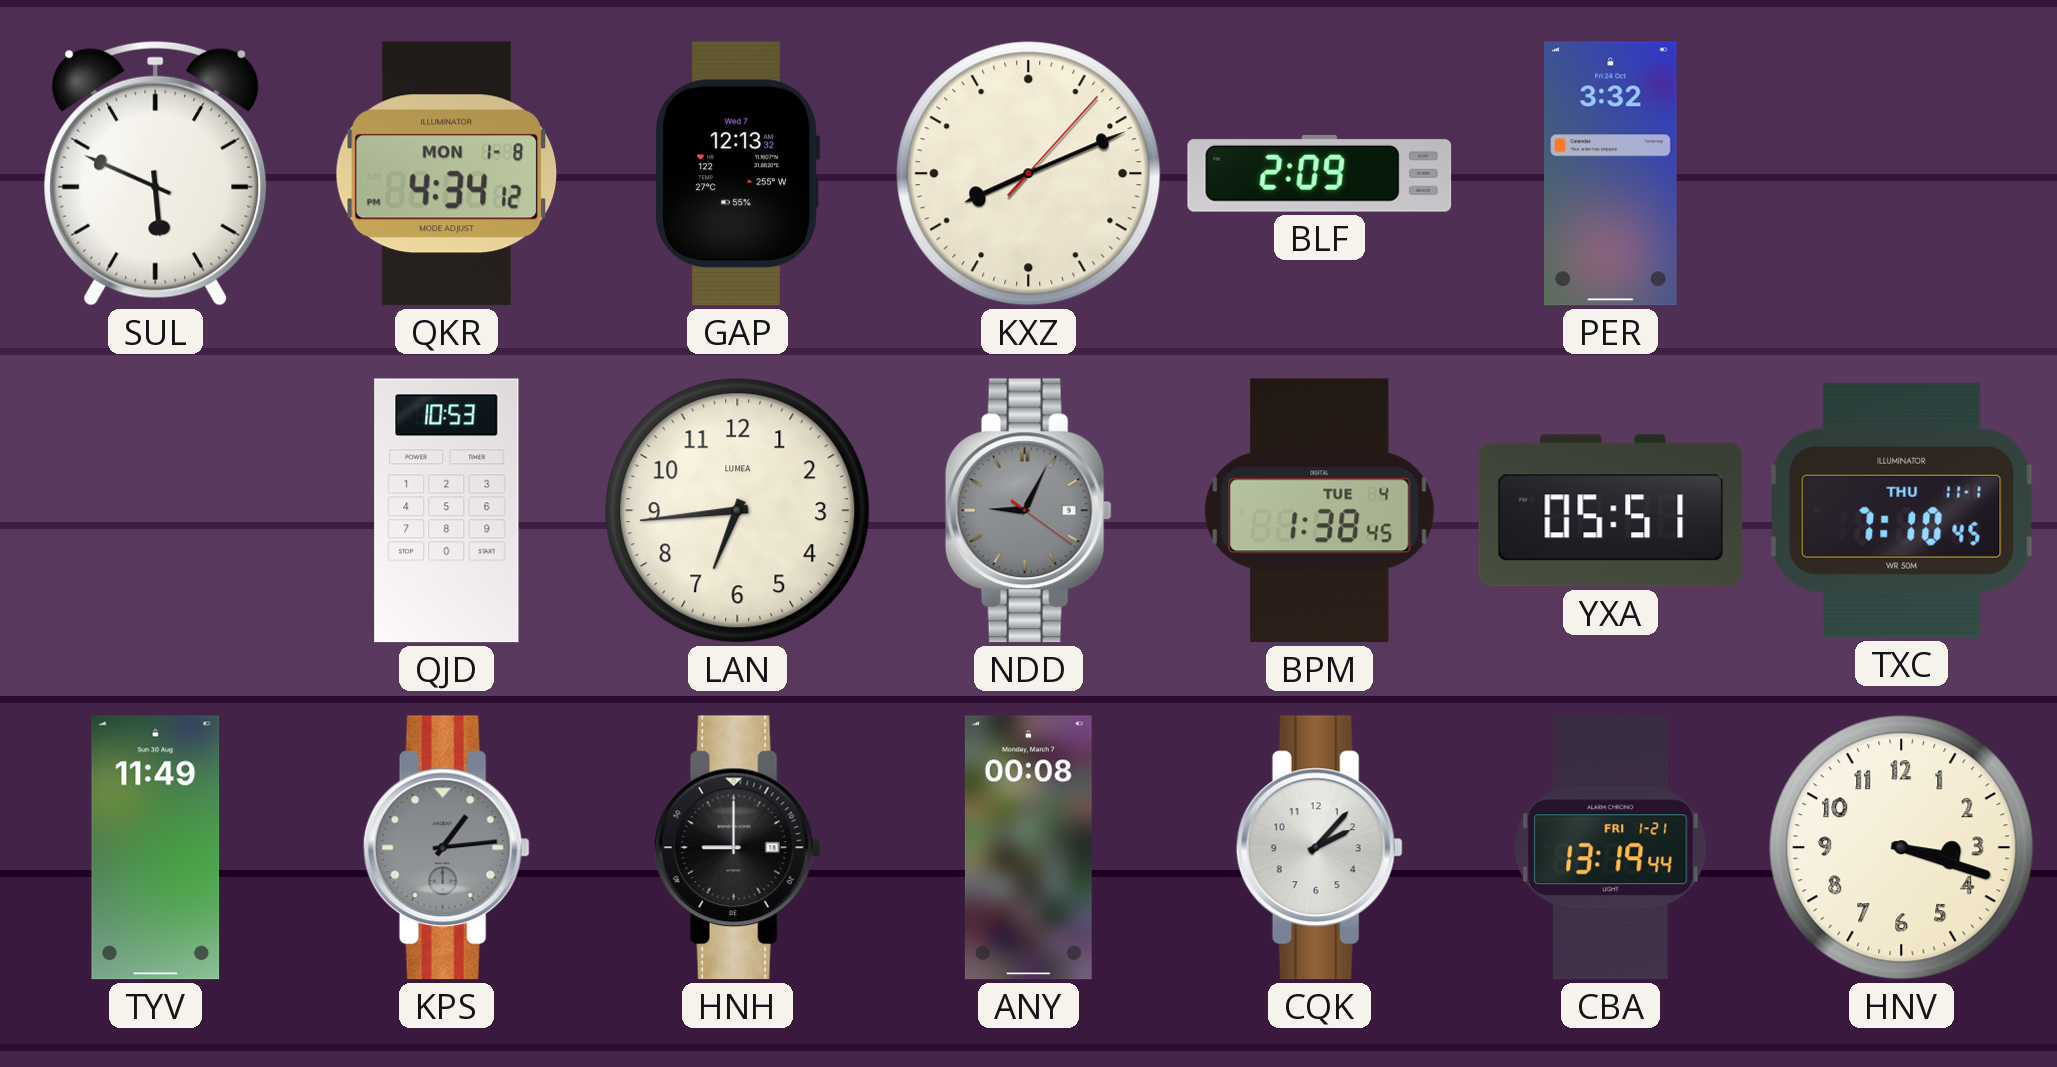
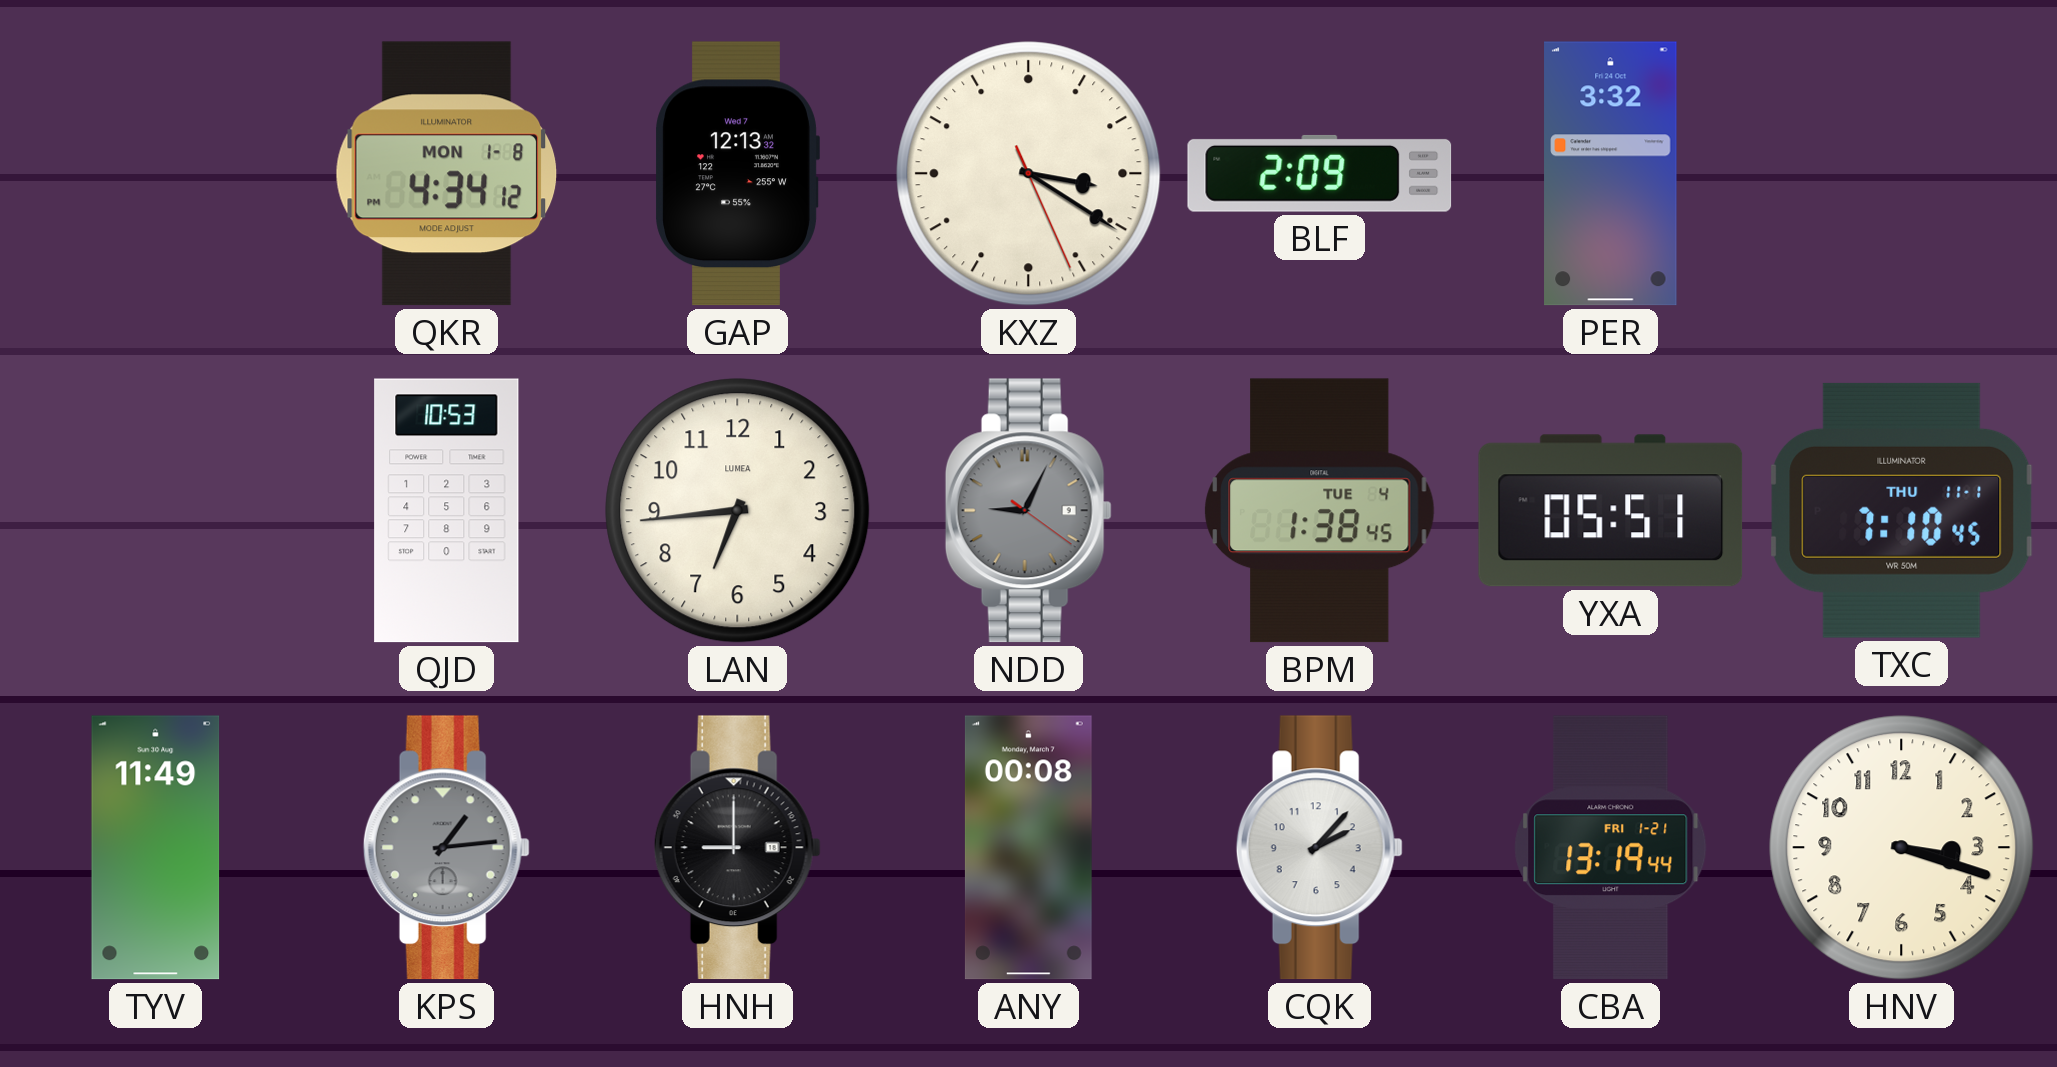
SUL: 5:49 -> none
KXZ: 8:11 -> 3:20
